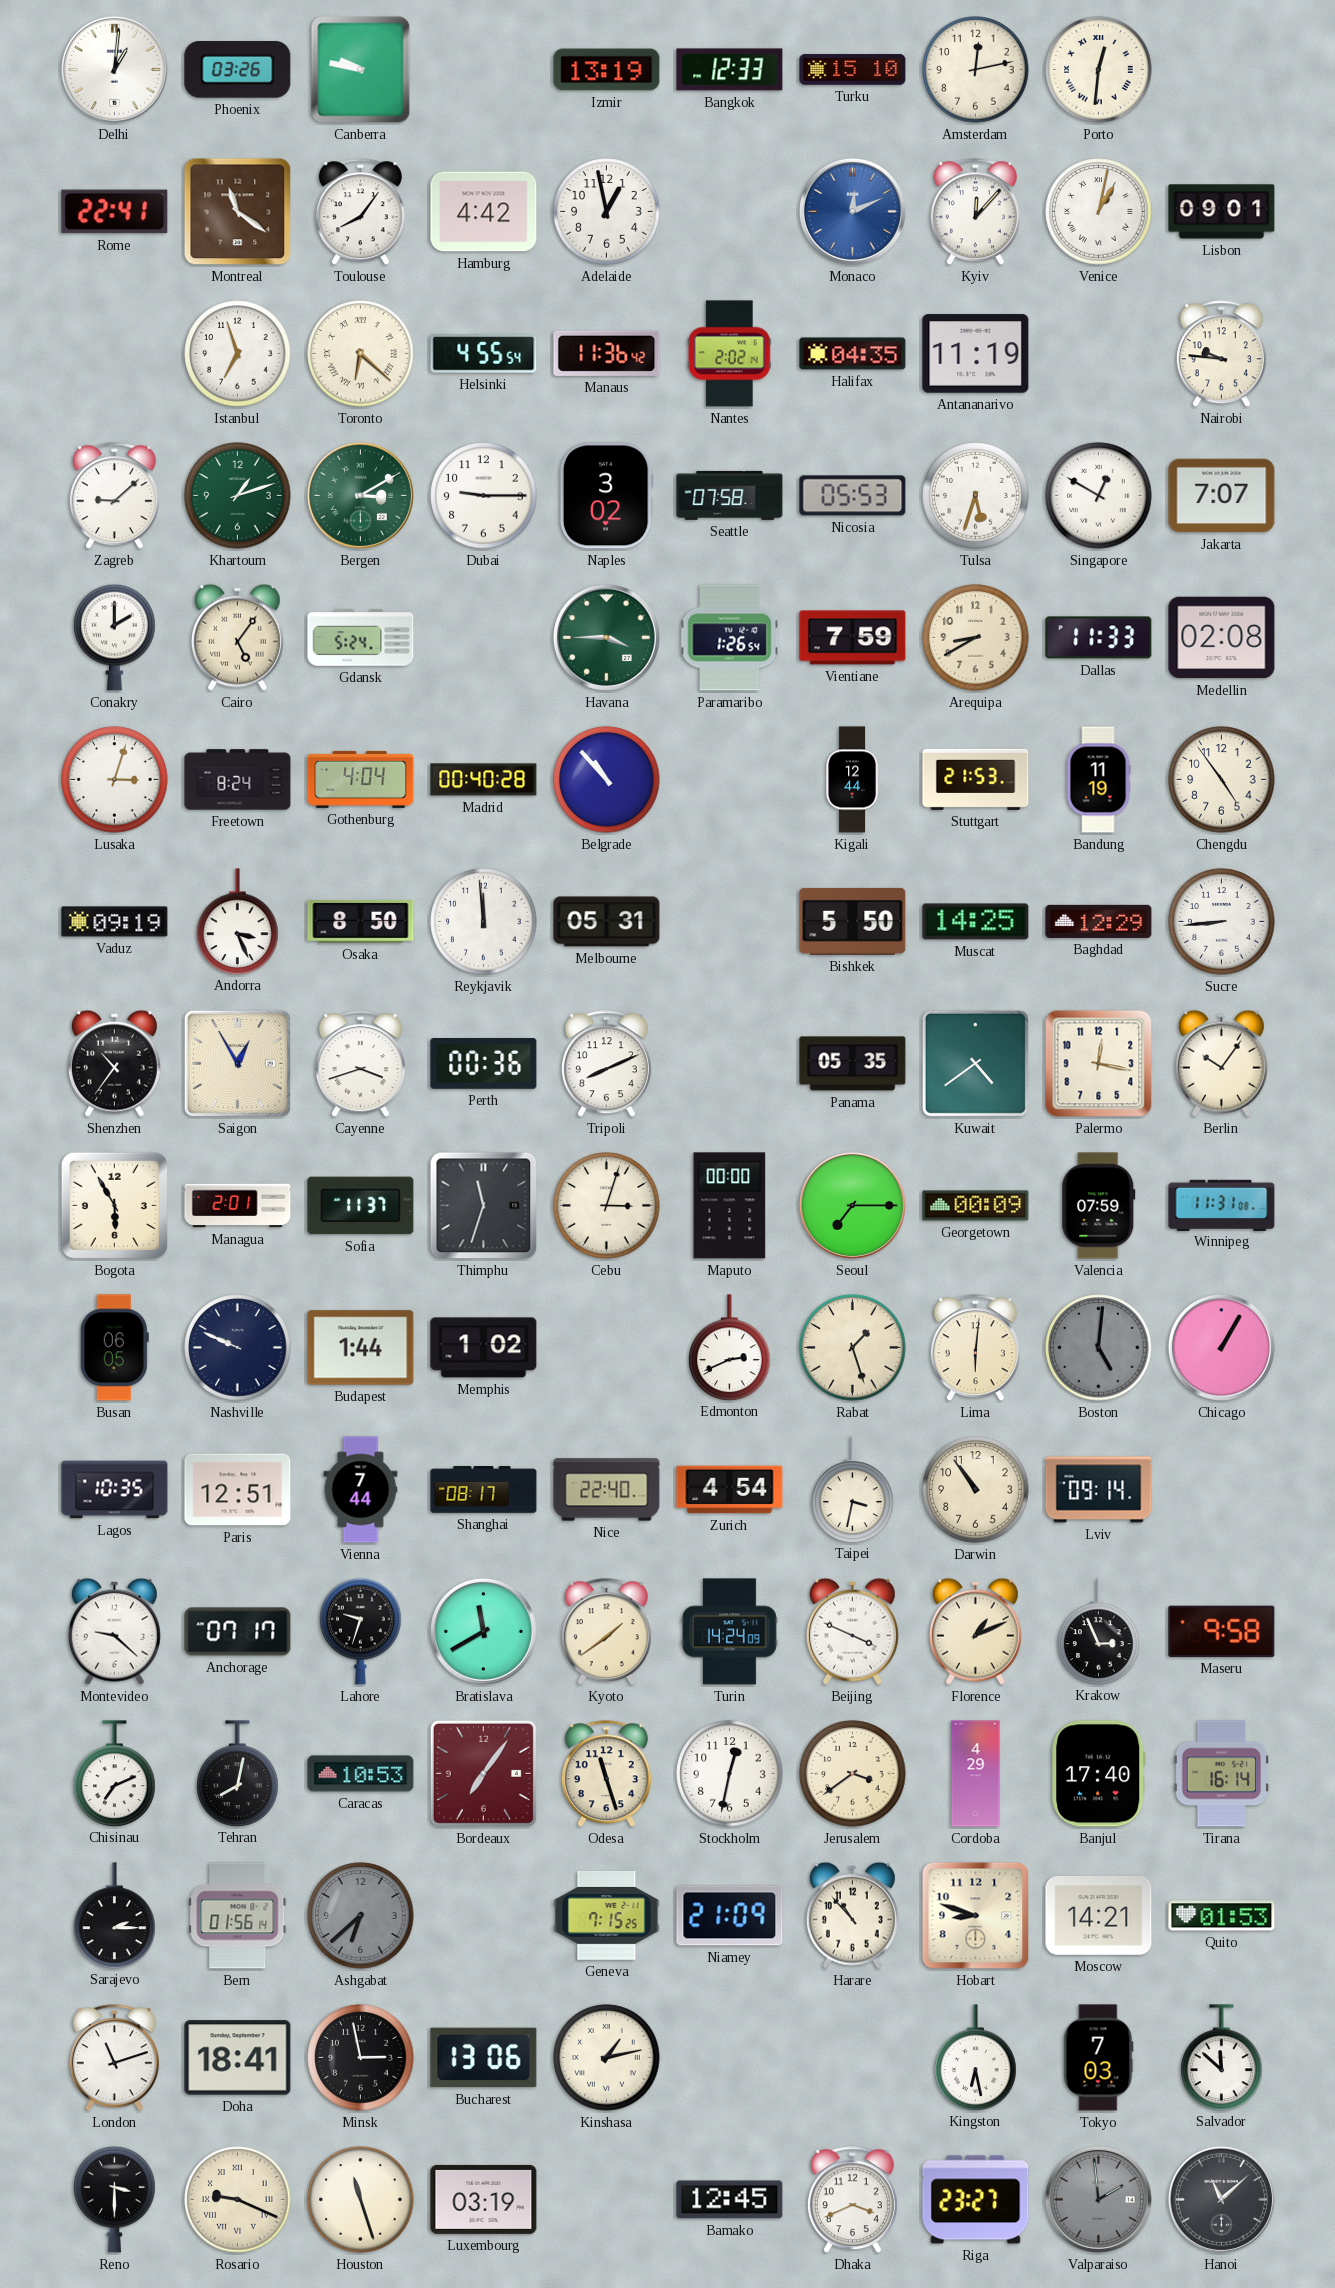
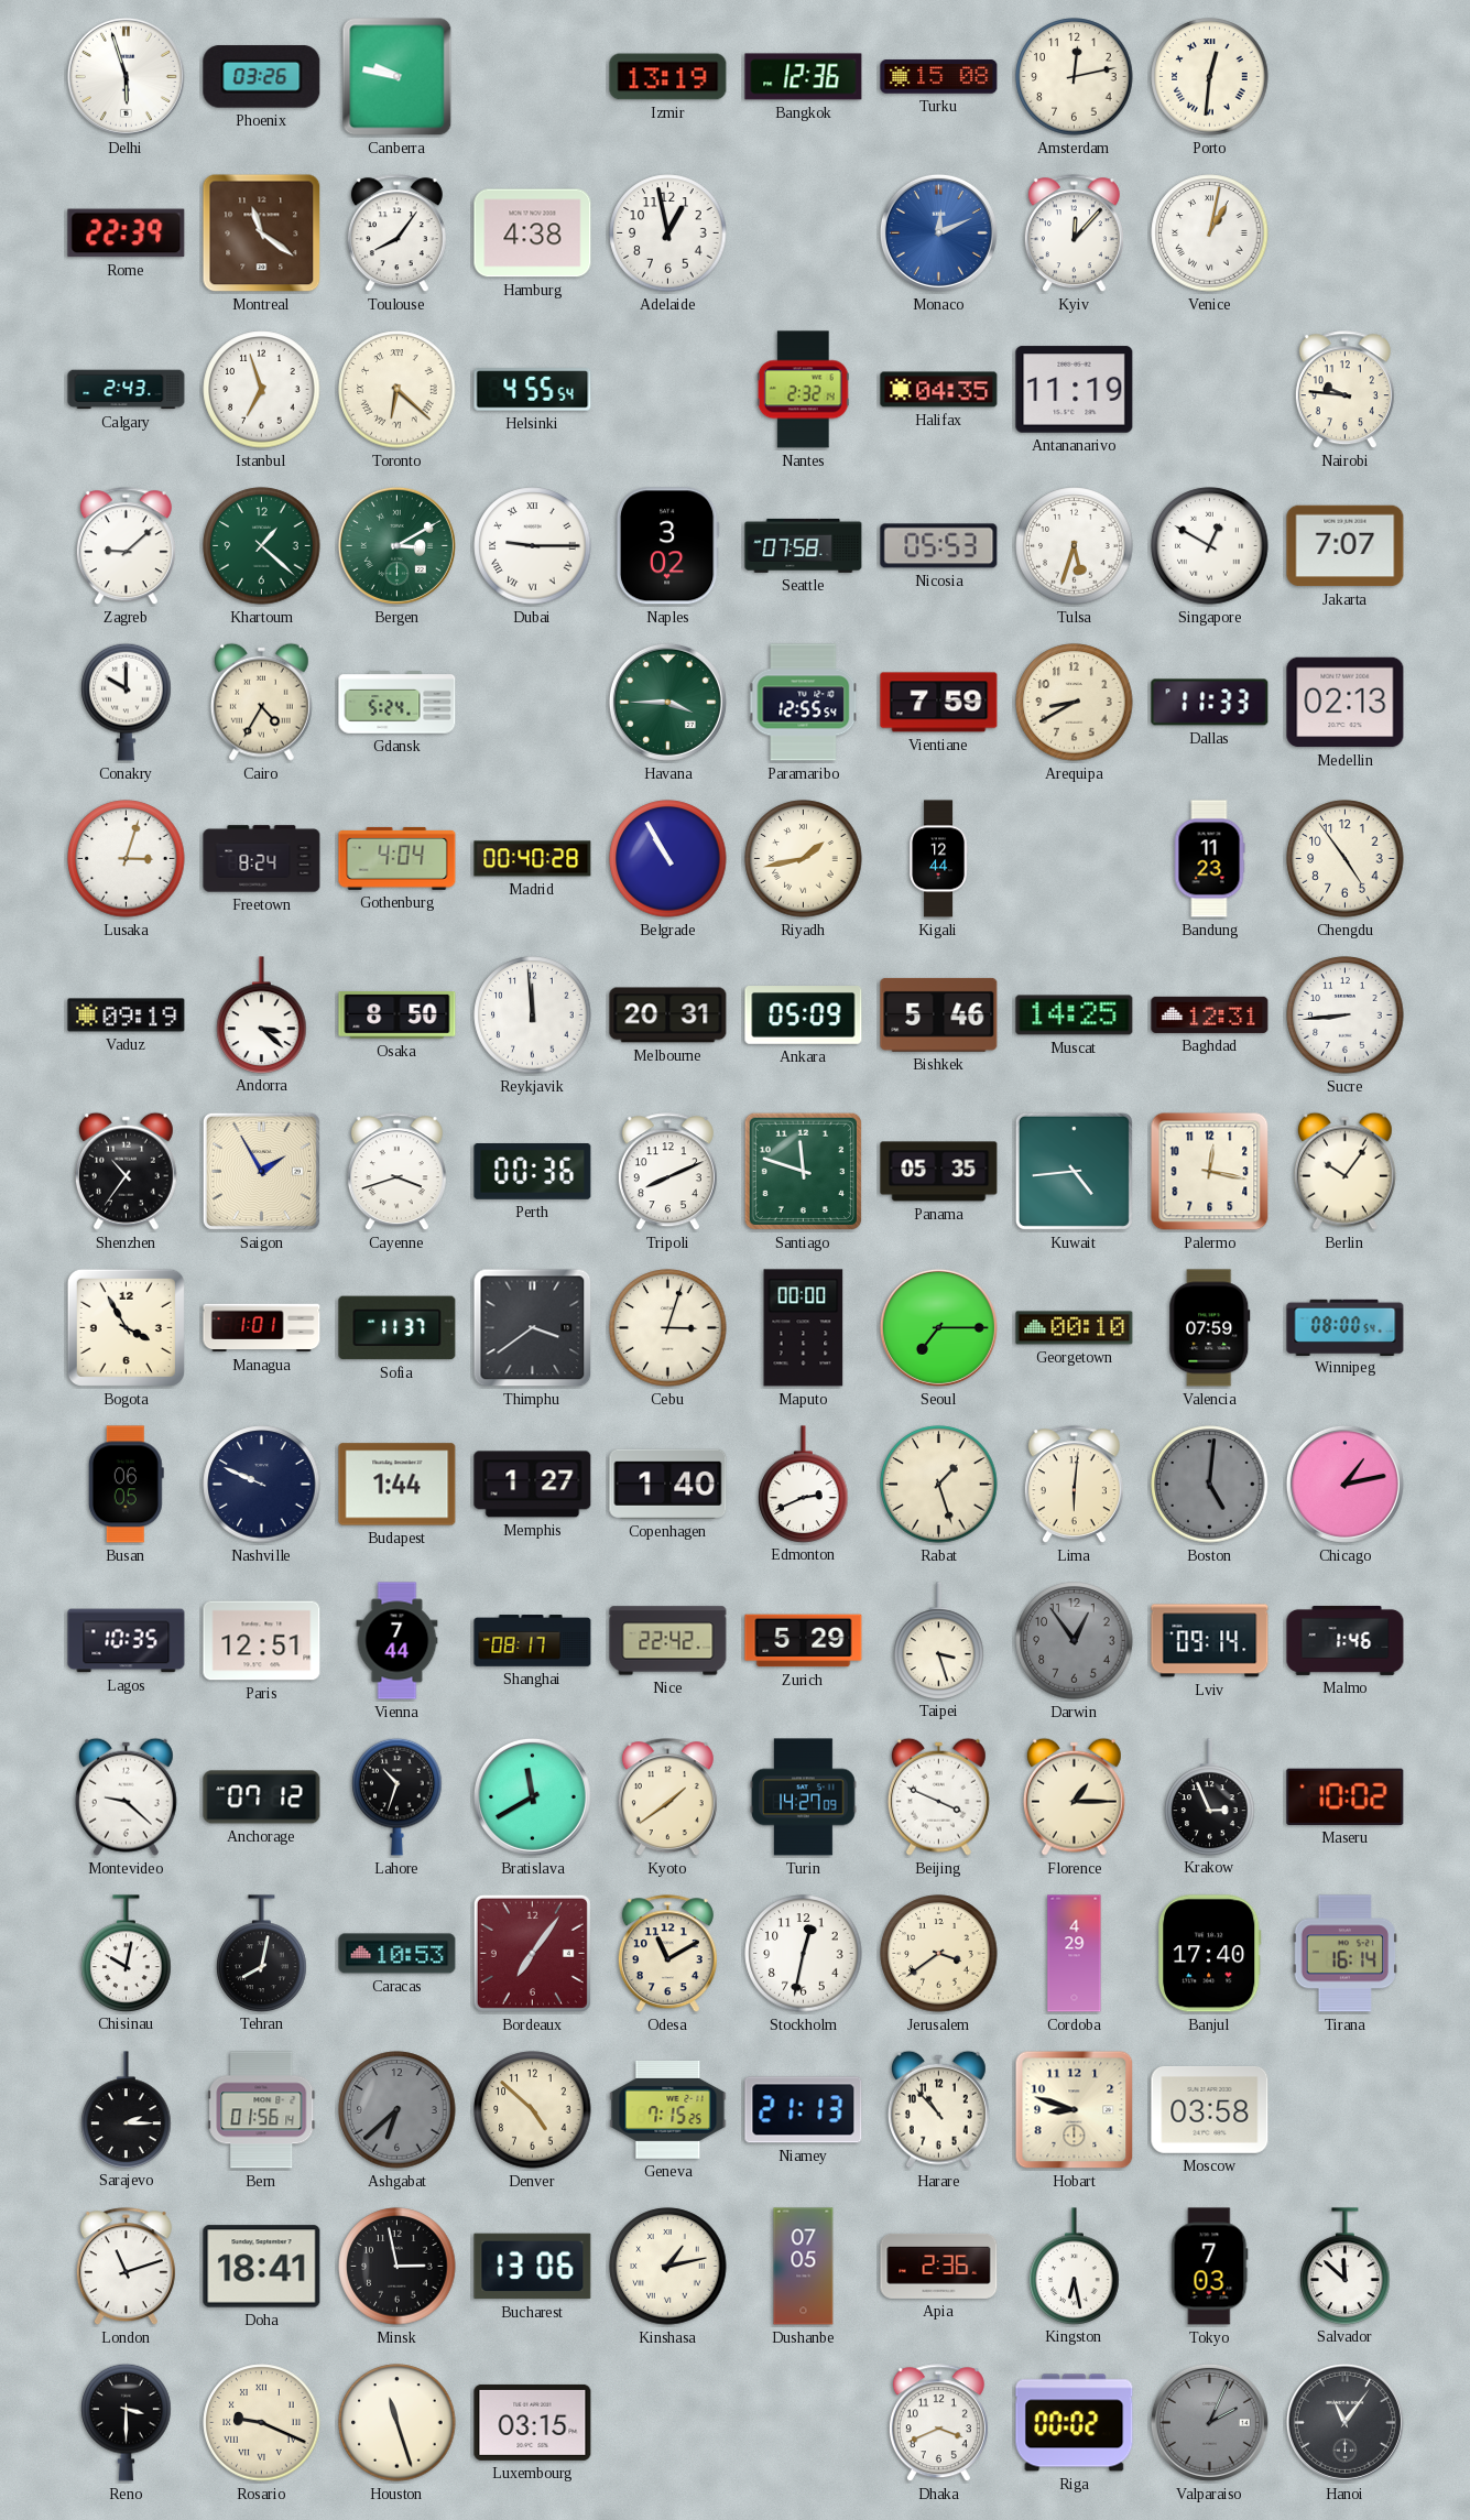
Delhi: 1:01 -> 5:57
Bangkok: 12:33 -> 12:36
Turku: 15:10 -> 15:08
Rome: 22:41 -> 22:39
Hamburg: 4:42 -> 4:38
Lisbon: 09:01 -> none
Calgary: none -> 2:43
Manaus: 11:36 -> none
Nantes: 2:02 -> 2:32
Khartoum: 1:12 -> 1:22
Dubai numerals: Arabic -> Roman
Conakry: 2:00 -> 10:00
Cairo: 5:06 -> 4:35
Paramaribo: 1:26 -> 12:55
Medellin: 02:08 -> 02:13
Belgrade: 10:53 -> 10:55
Riyadh: none -> 1:43
Stuttgart: 21:53 -> none
Bandung: 11:19 -> 11:23
Andorra: 3:26 -> 3:22
Melbourne: 05:31 -> 20:31
Ankara: none -> 05:09
Bishkek: 5:50 -> 5:46
Baghdad: 12:29 -> 12:31
Saigon: 12:55 -> 1:55
Santiago: none -> 11:48
Kuwait: 4:39 -> 4:44
Bogota: 5:55 -> 3:55
Managua: 2:01 -> 1:01
Thimphu: 11:33 -> 3:39
Georgetown: 00:09 -> 00:10
Winnipeg: 11:31 -> 08:00
Memphis: 1:02 -> 1:27
Copenhagen: none -> 1:40
Chicago: 1:05 -> 1:13
Nice: 22:40 -> 22:42
Zurich: 4:54 -> 5:29
Taipei: 3:32 -> 3:27
Darwin: 10:54 -> 12:54
Darwin dial: cream -> grey
Malmo: none -> 1:46
Anchorage: 07:17 -> 07:12
Lahore: 9:33 -> 10:33
Turin: 14:24 -> 14:27
Florence: 1:11 -> 1:15
Maseru: 9:58 -> 10:02
Chisinau: 7:11 -> 10:02
Odesa: 11:27 -> 11:10
Denver: none -> 4:52
Niamey: 21:09 -> 21:13
Moscow: 14:21 -> 03:58
Quito: 01:53 -> none
Dushanbe: none -> 07:05
Apia: none -> 2:36
Luxembourg: 03:19 -> 03:15
Bamako: 12:45 -> none
Riga: 23:27 -> 00:02
Valparaiso: 1:59 -> 2:04
Hanoi: 11:08 -> 11:06
